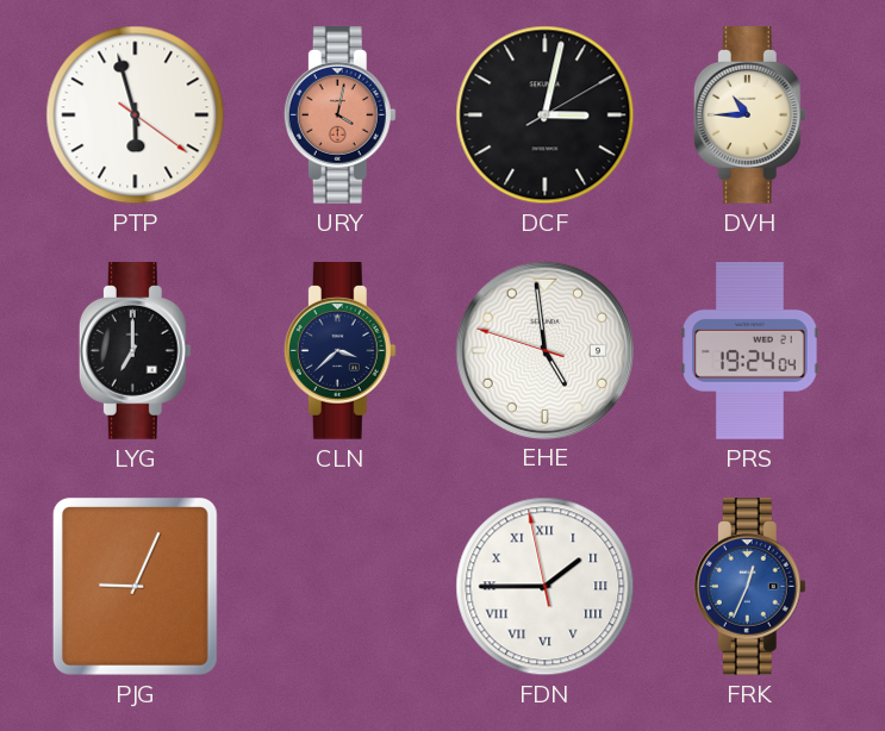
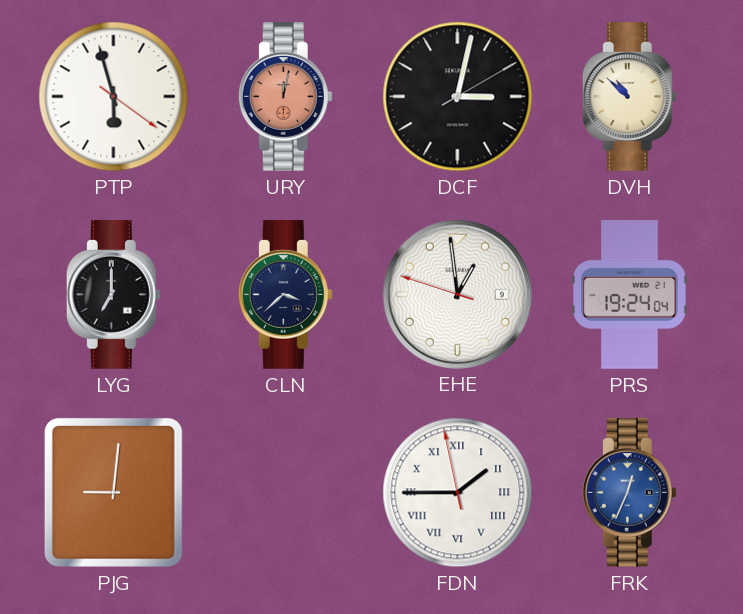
URY: 4:02 -> 12:02
DVH: 10:45 -> 10:52
EHE: 4:58 -> 12:58
PJG: 9:04 -> 9:01
